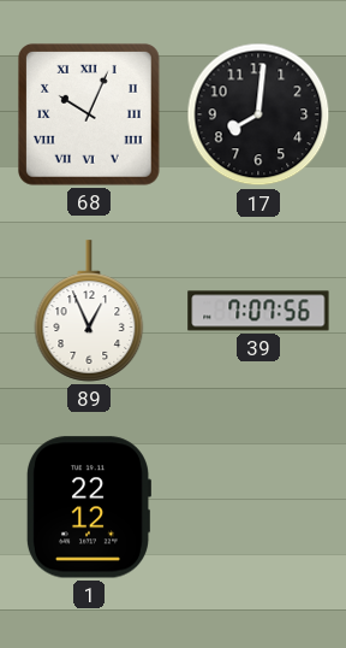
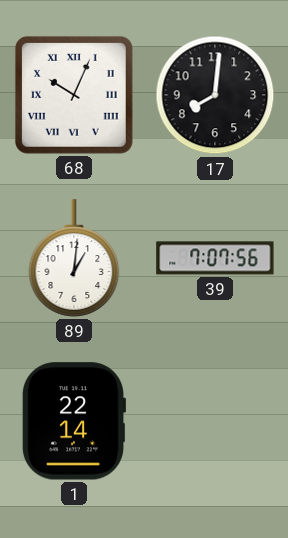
89: 12:56 -> 1:01
1: 22:12 -> 22:14
